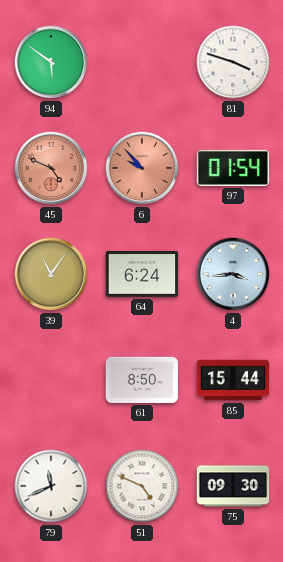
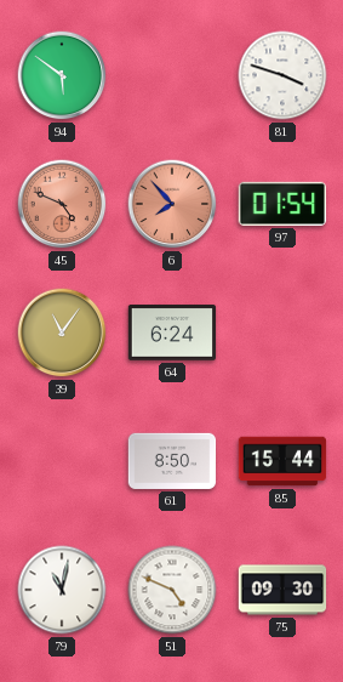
6: 9:53 -> 7:53
4: 3:44 -> none
79: 11:41 -> 11:02
